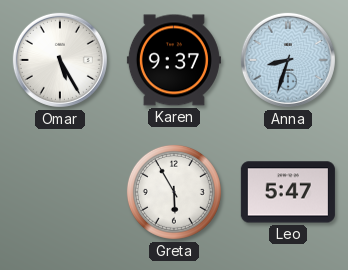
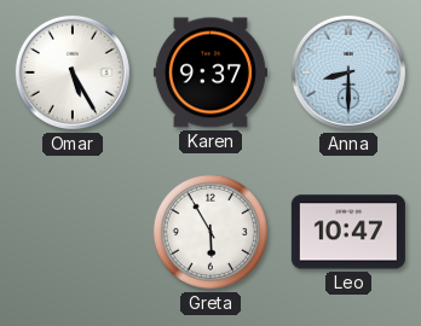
Anna: 8:33 -> 8:30
Leo: 5:47 -> 10:47
